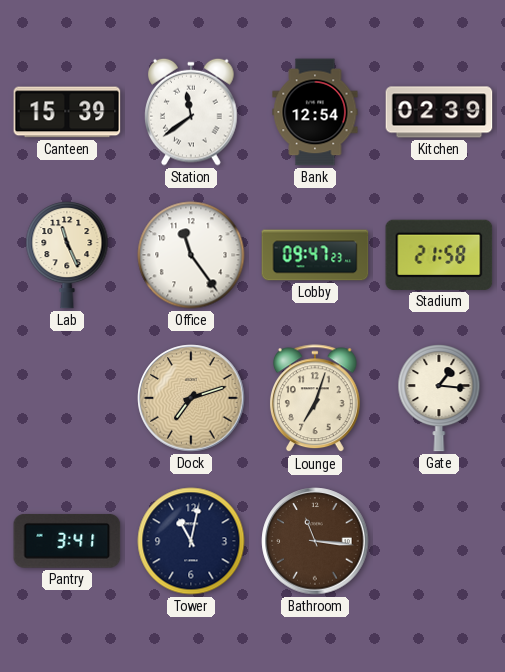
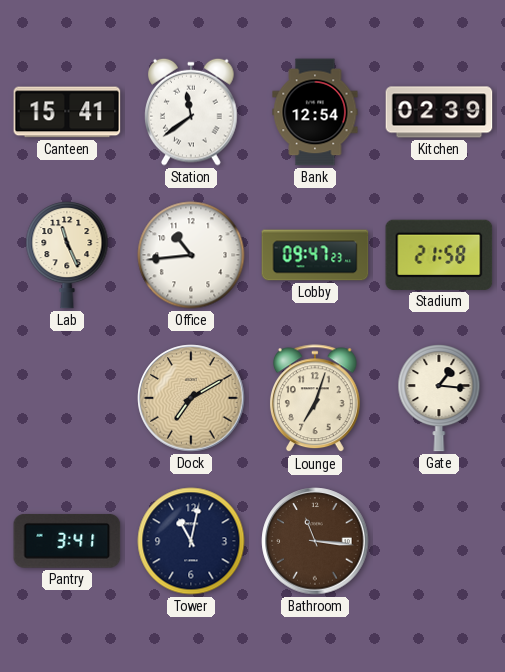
Canteen: 15:39 -> 15:41
Office: 11:24 -> 10:44
Dock: 7:12 -> 7:10
